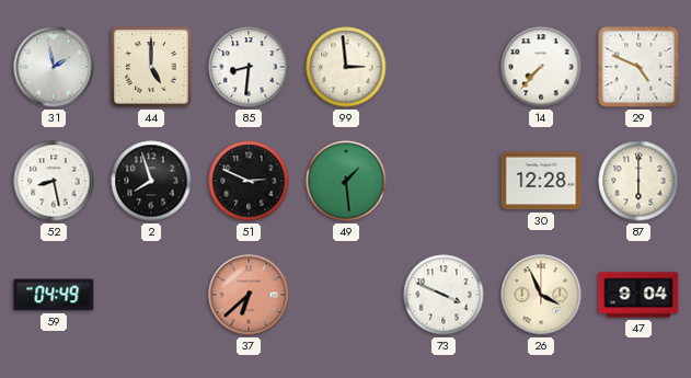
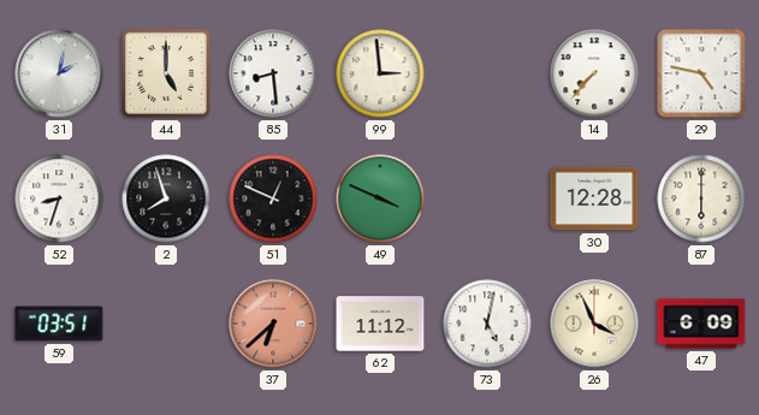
31: 1:58 -> 2:02
85: 8:31 -> 8:29
29: 4:49 -> 4:47
52: 8:28 -> 8:33
51: 2:49 -> 12:49
49: 1:29 -> 3:49
59: 04:49 -> 03:51
62: none -> 11:12
73: 3:49 -> 5:02
47: 9:04 -> 6:09
